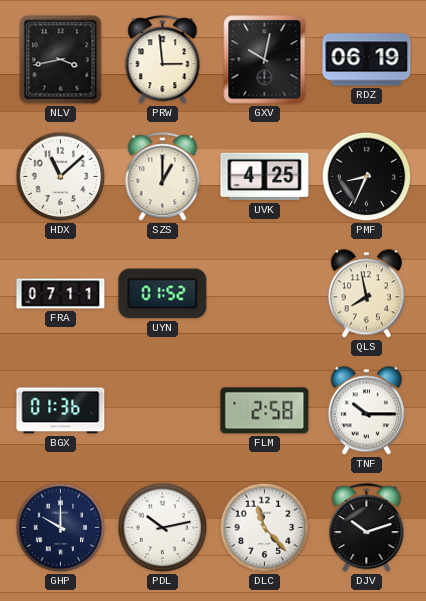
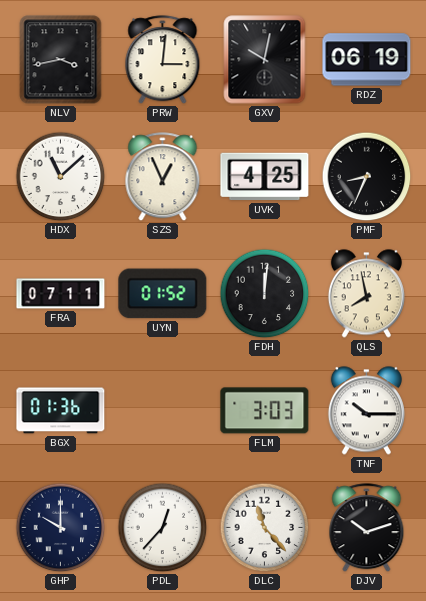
PRW: 2:59 -> 3:01
SZS: 1:00 -> 12:56
FDH: none -> 12:01
FLM: 2:58 -> 3:03
PDL: 10:13 -> 12:37
